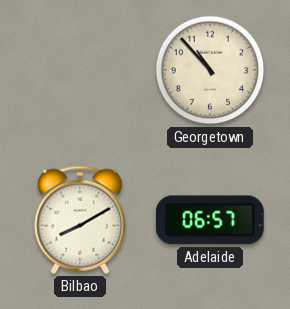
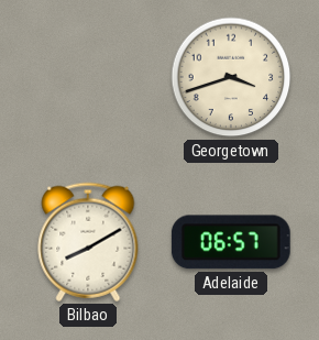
Georgetown: 10:53 -> 3:42
